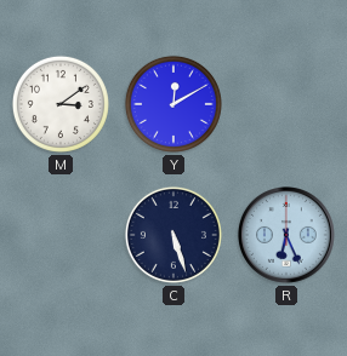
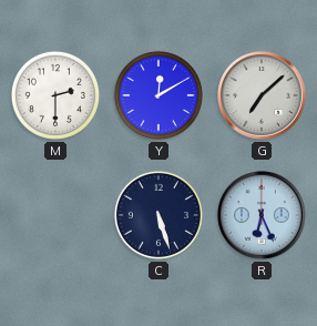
M: 3:09 -> 2:30
G: none -> 7:08
